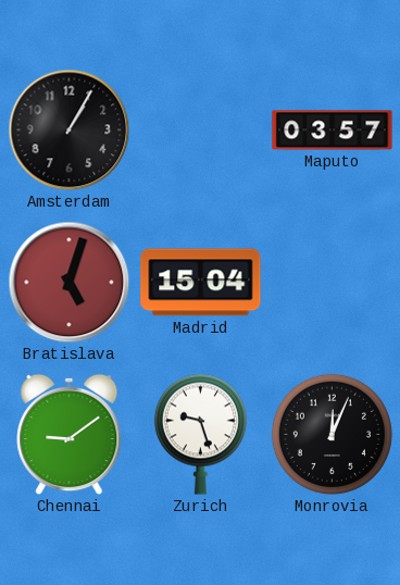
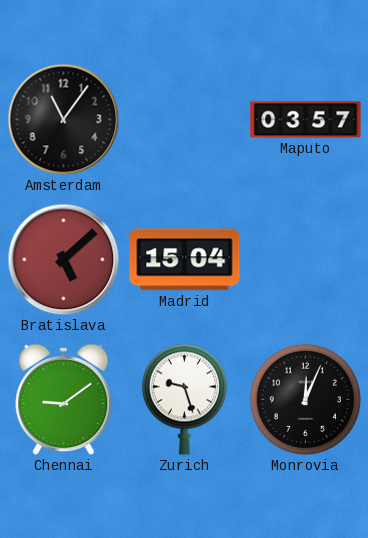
Amsterdam: 1:05 -> 11:06
Bratislava: 5:03 -> 5:08
